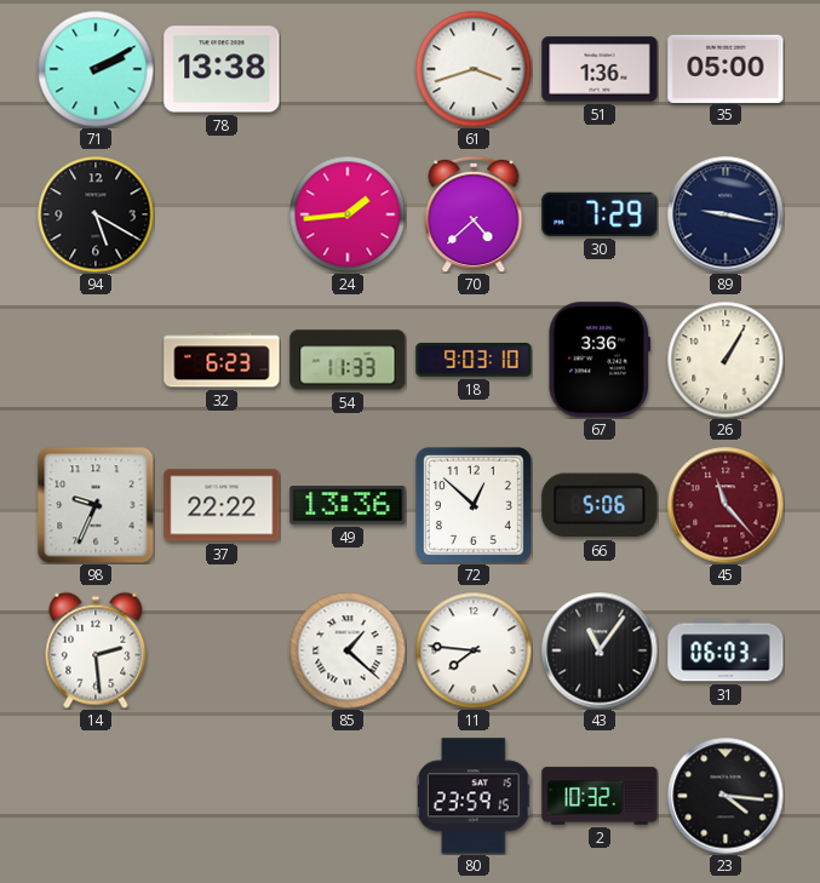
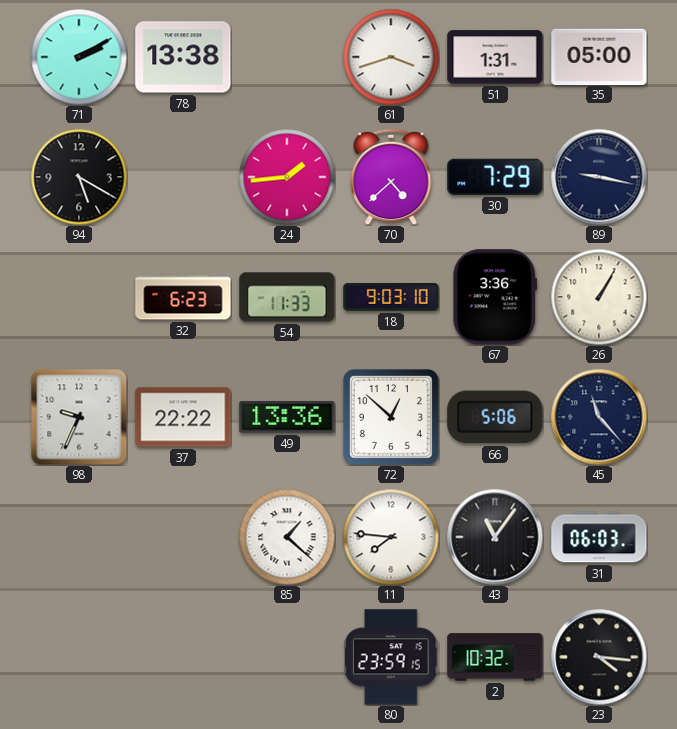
51: 1:36 -> 1:31
45 dial: burgundy -> navy
14: 2:29 -> none
